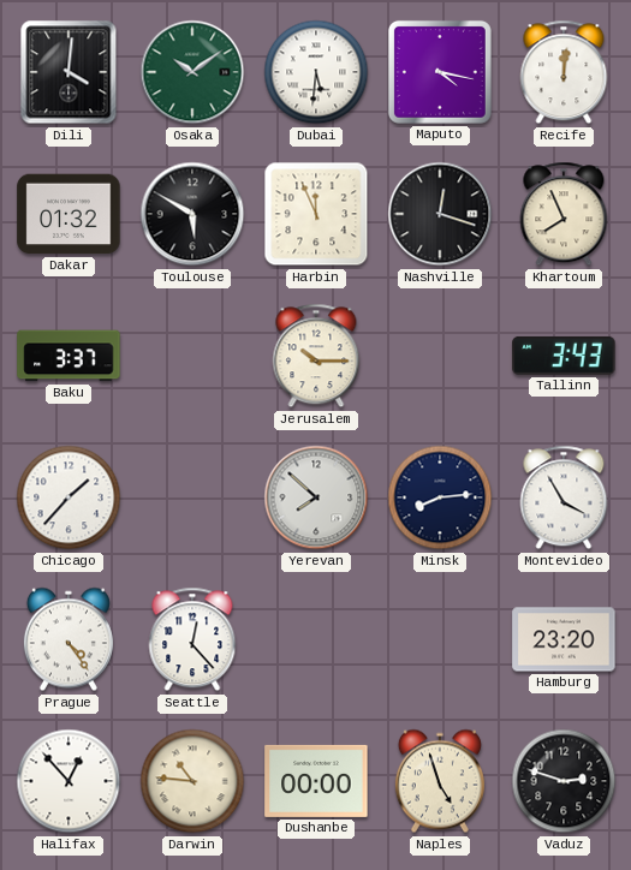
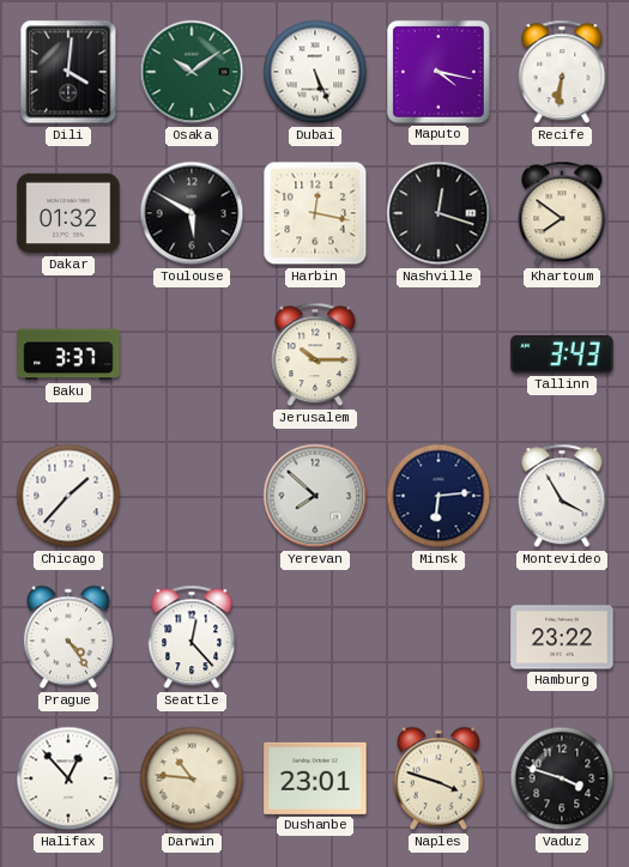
Dubai: 5:31 -> 5:26
Recife: 12:01 -> 6:31
Harbin: 11:56 -> 12:17
Khartoum: 7:56 -> 7:51
Minsk: 8:14 -> 6:14
Hamburg: 23:20 -> 23:22
Dushanbe: 00:00 -> 23:01
Naples: 4:57 -> 3:48
Vaduz: 2:48 -> 3:48
